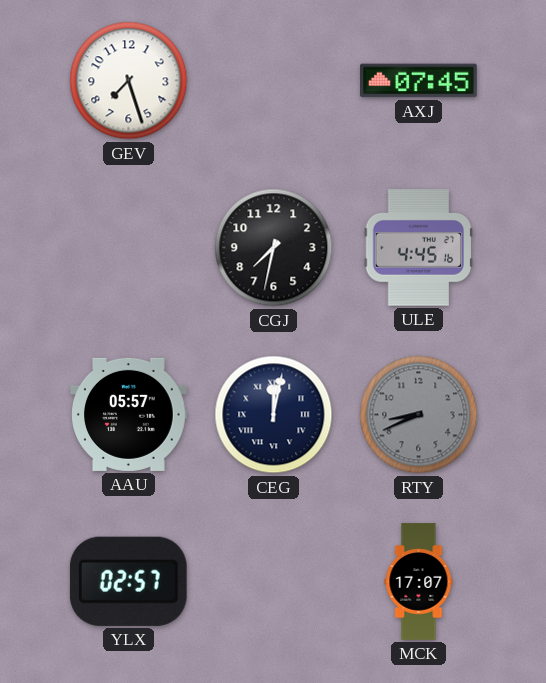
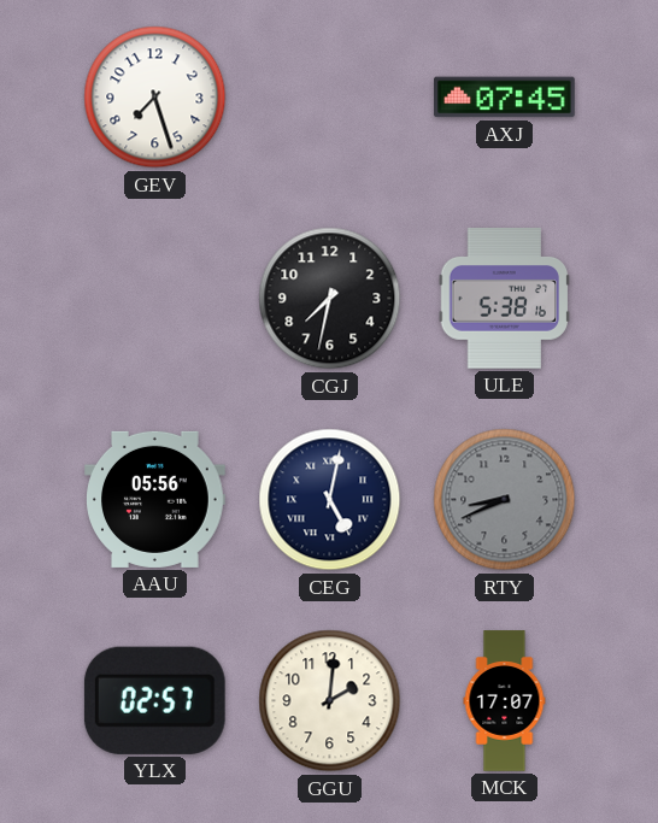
ULE: 4:45 -> 5:38
AAU: 05:57 -> 05:56
CEG: 12:02 -> 5:02
GGU: none -> 2:01
